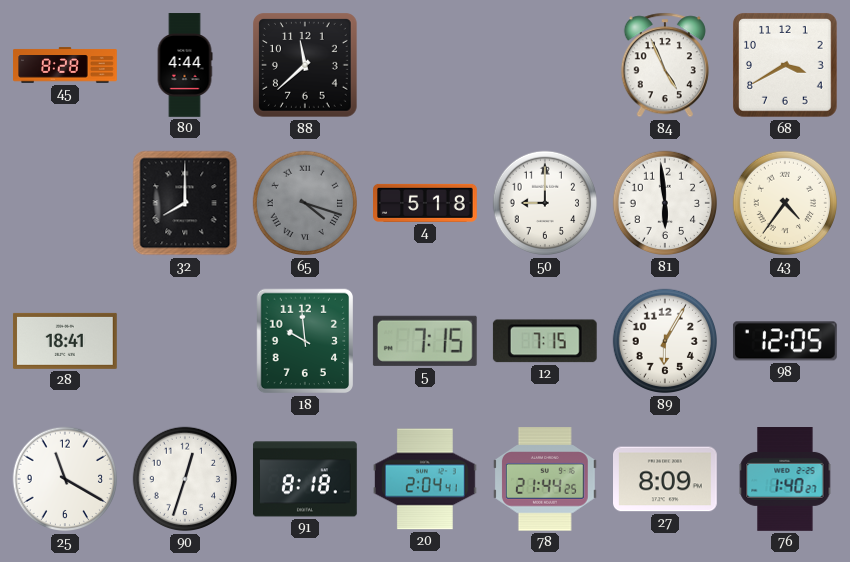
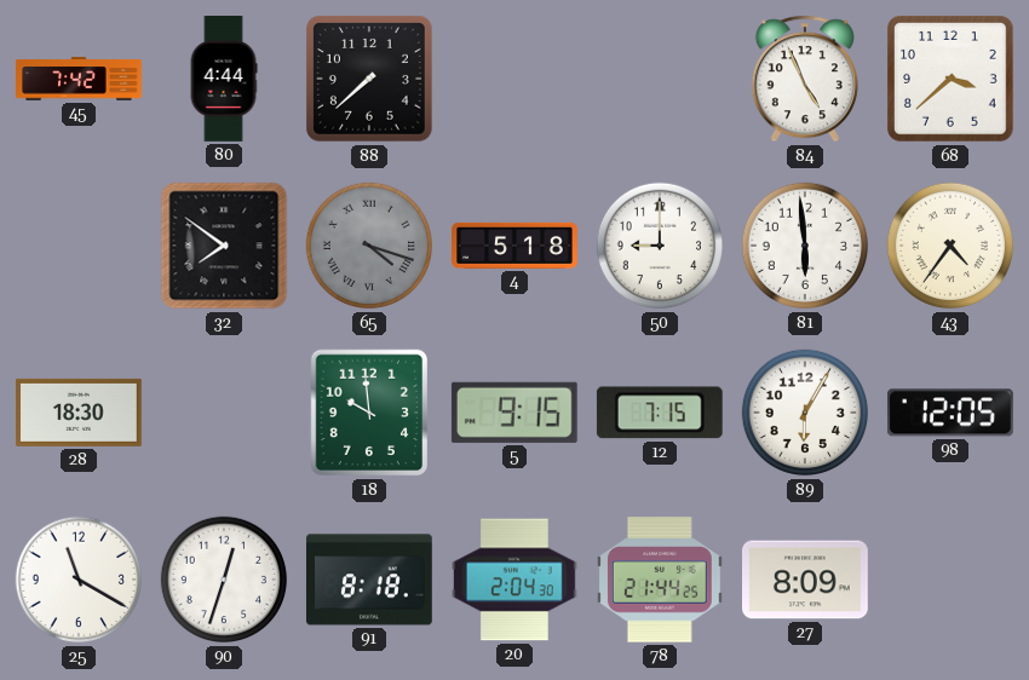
45: 8:28 -> 7:42
88: 11:38 -> 7:38
68: 3:40 -> 3:38
32: 8:00 -> 7:51
28: 18:41 -> 18:30
5: 7:15 -> 9:15
20: 2:04:41 -> 2:04:30
76: 1:40 -> none
